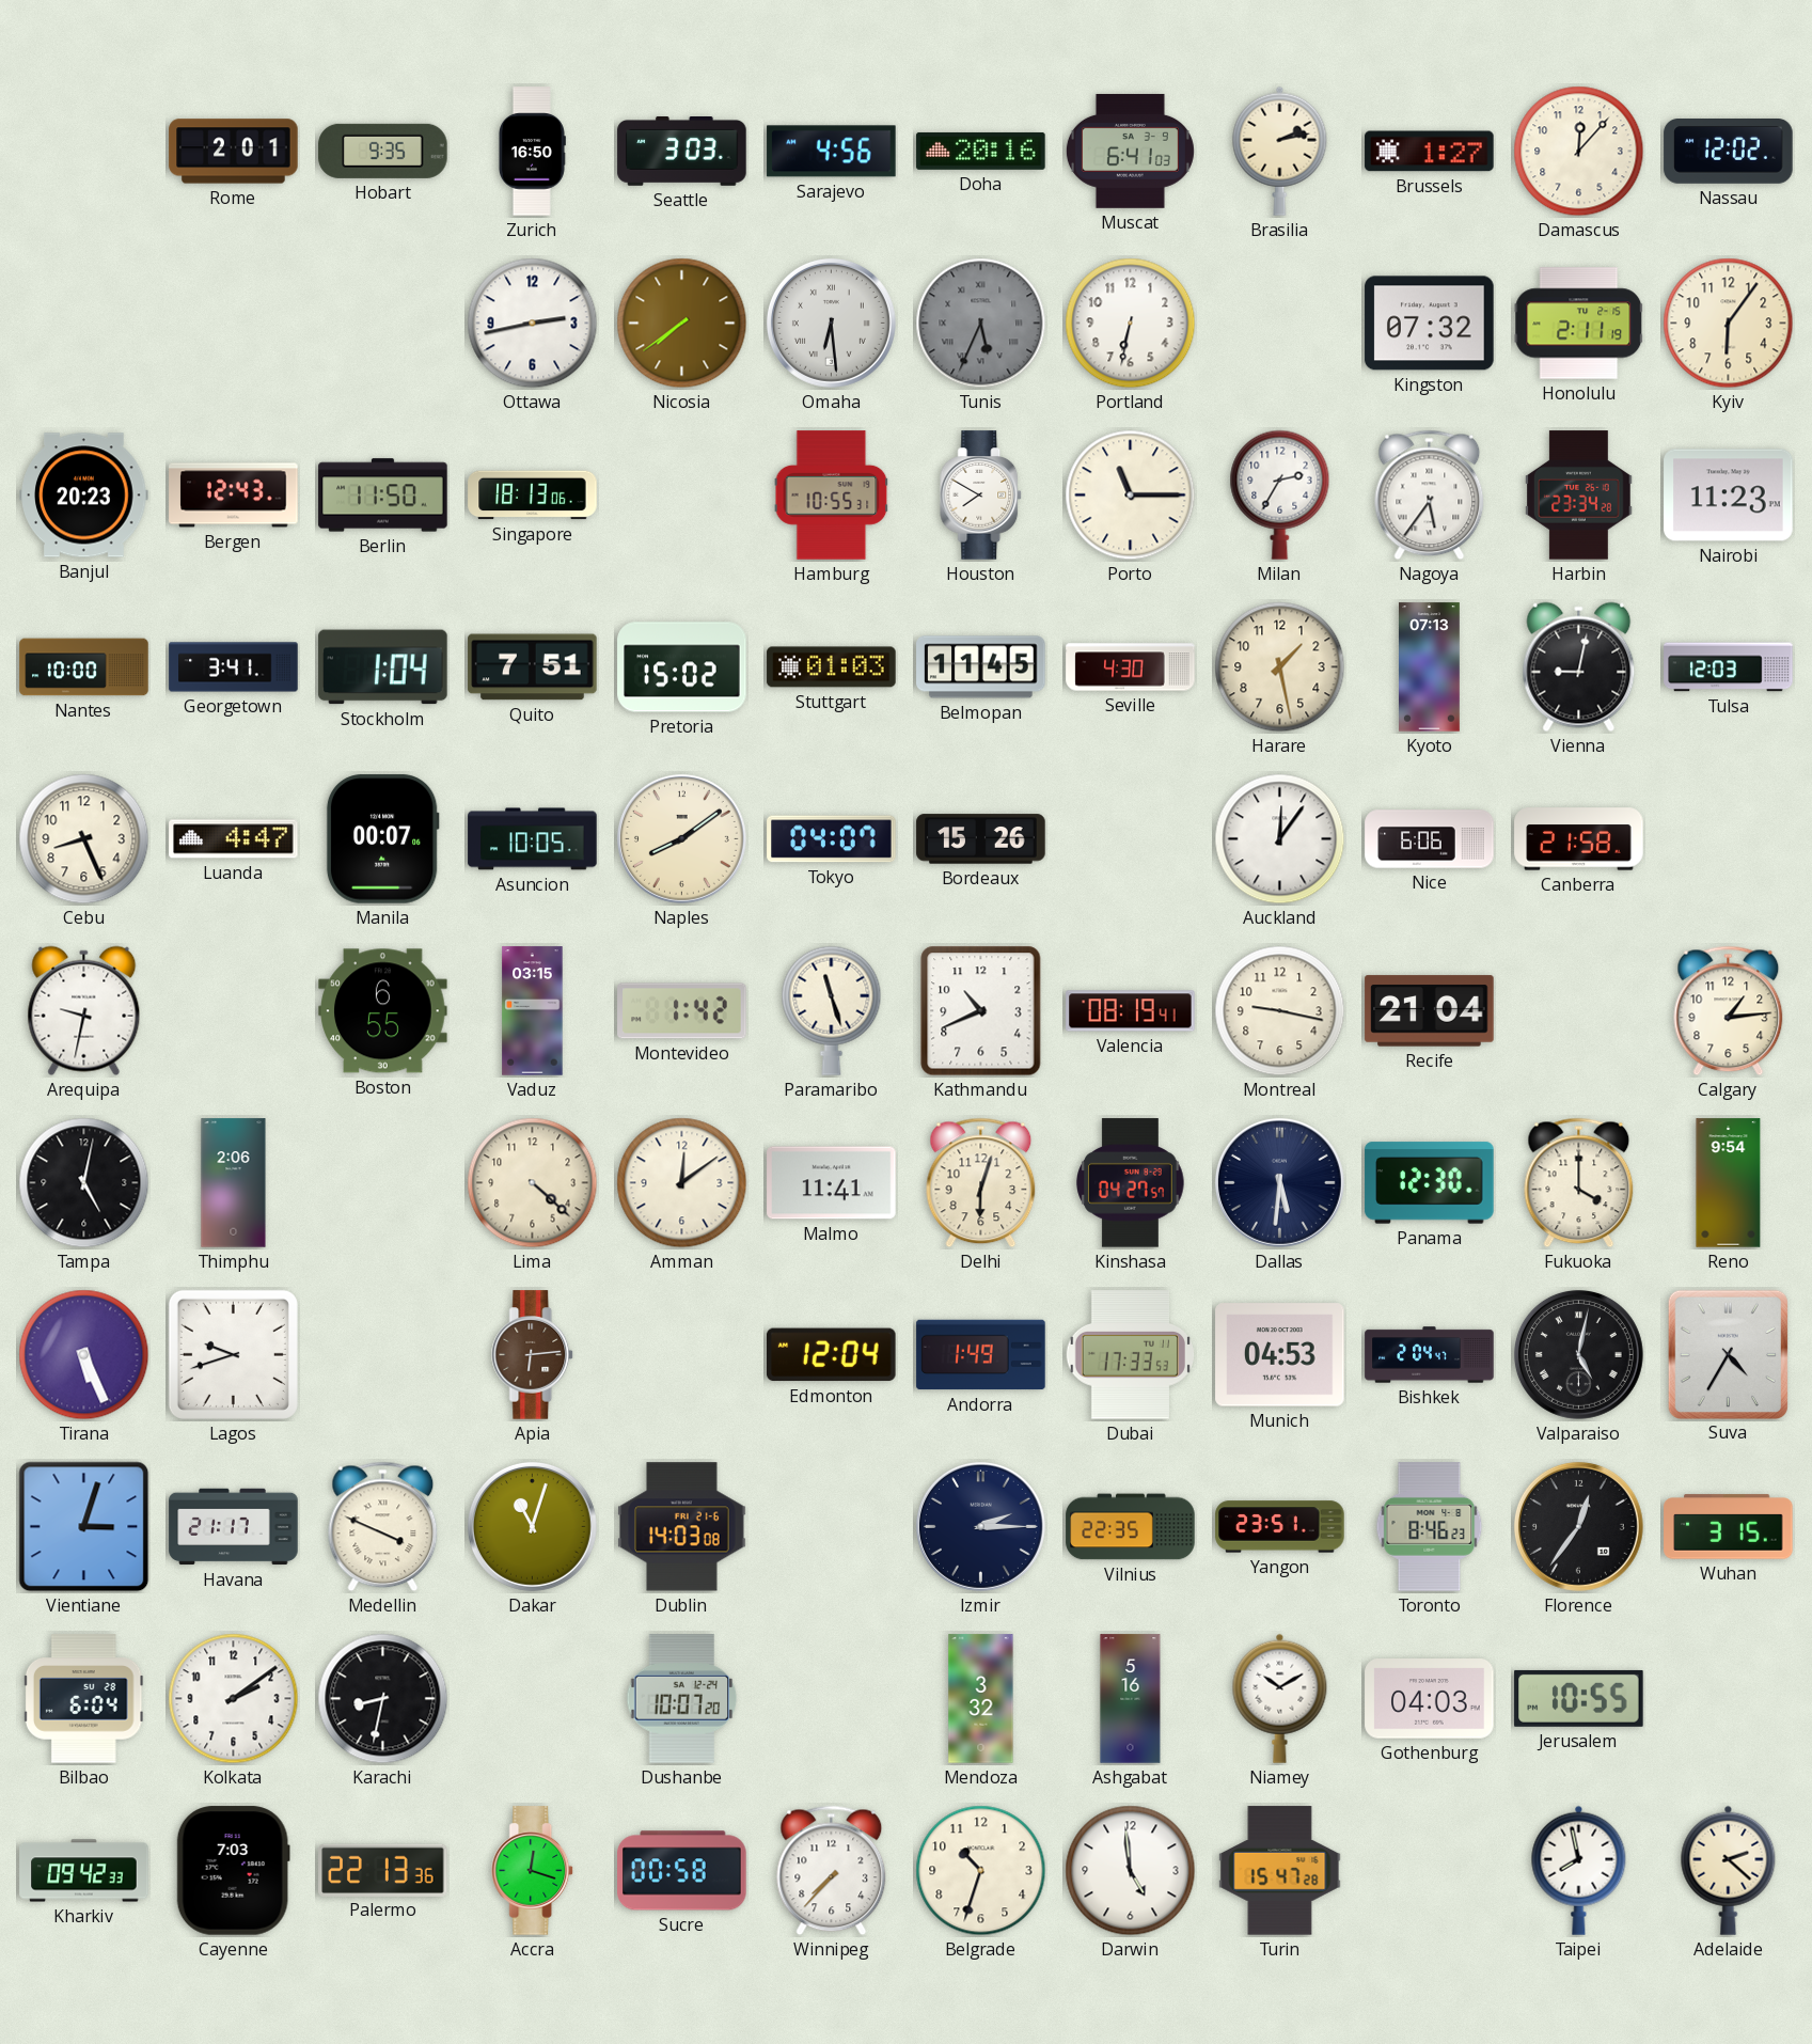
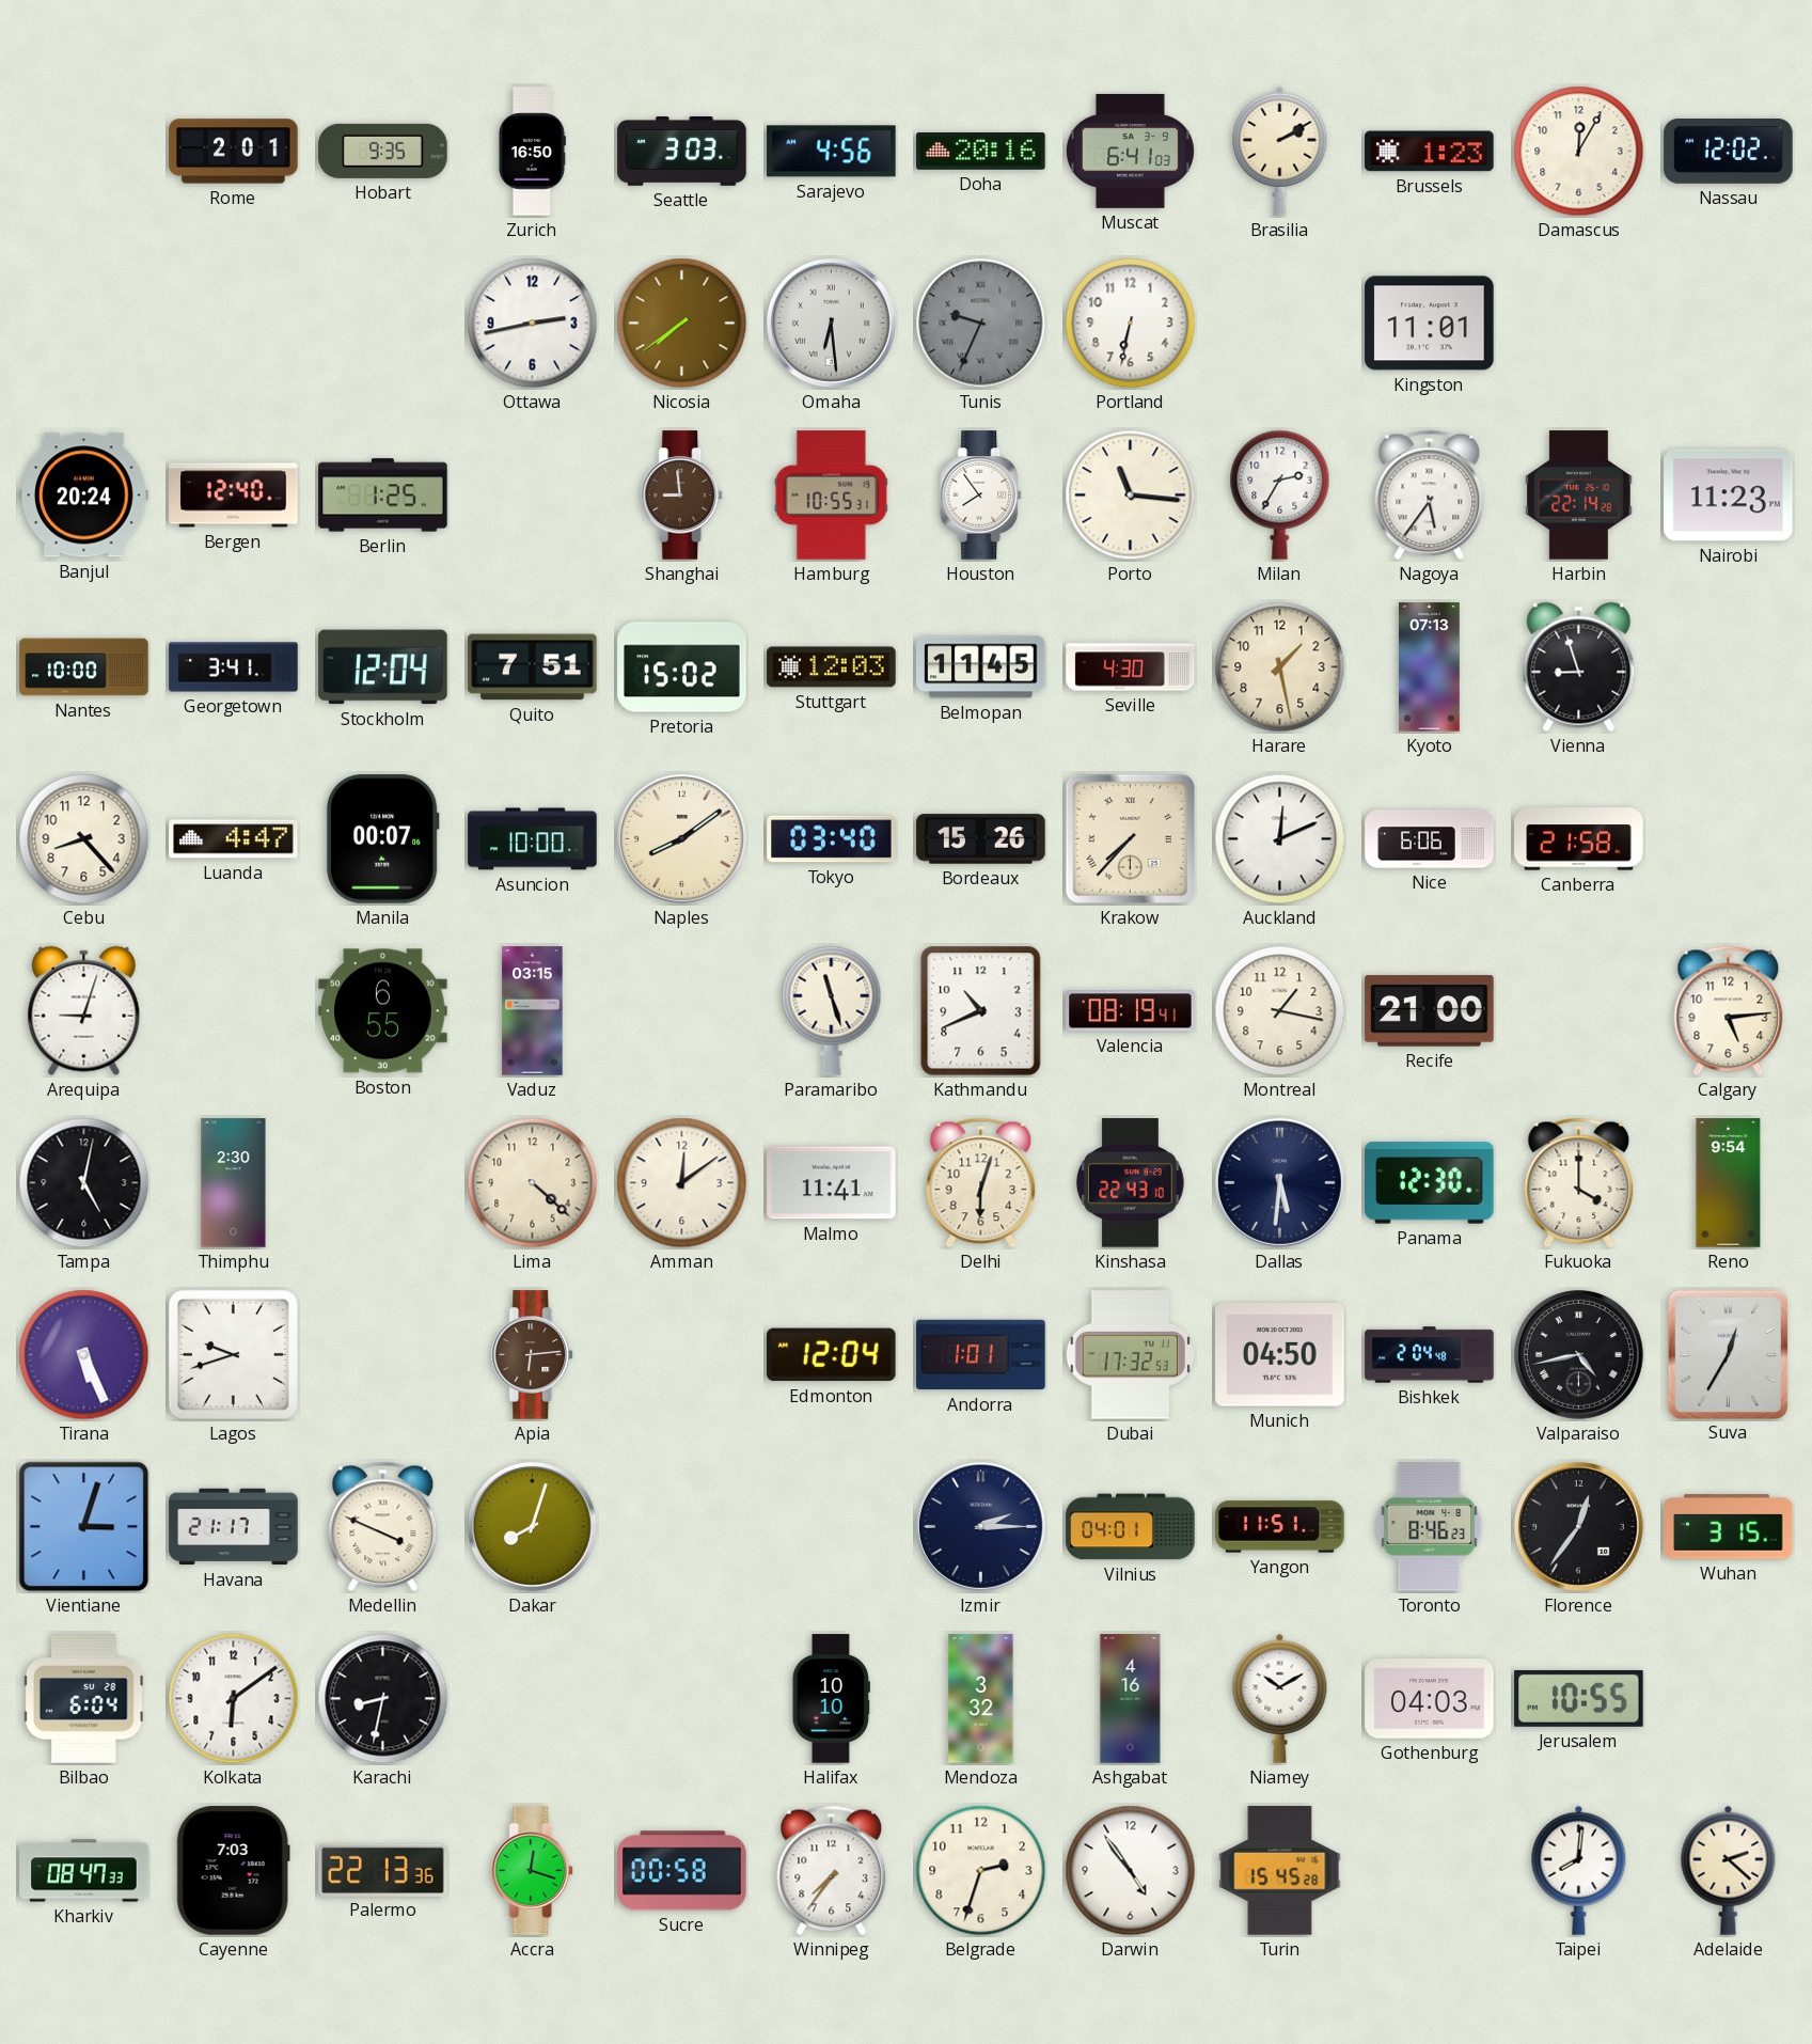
Brasilia: 2:13 -> 2:10
Brussels: 1:27 -> 1:23
Damascus: 12:07 -> 12:05
Tunis: 5:34 -> 9:34
Kingston: 07:32 -> 11:01
Honolulu: 2:11 -> none
Kyiv: 6:06 -> none
Banjul: 20:23 -> 20:24
Bergen: 12:43 -> 12:40
Berlin: 11:50 -> 1:25
Singapore: 18:13 -> none
Shanghai: none -> 8:59
Houston: 7:50 -> 7:54
Porto: 11:15 -> 11:16
Harbin: 23:34 -> 22:14
Stockholm: 1:04 -> 12:04
Stuttgart: 01:03 -> 12:03
Vienna: 9:02 -> 8:57
Tulsa: 12:03 -> none
Cebu: 8:26 -> 8:23
Asuncion: 10:05 -> 10:00
Tokyo: 04:07 -> 03:40
Krakow: none -> 7:37
Auckland: 12:06 -> 12:11
Arequipa: 9:32 -> 9:03
Montevideo: 1:42 -> none
Montreal: 9:17 -> 1:17
Recife: 21:04 -> 21:00
Calgary: 1:14 -> 5:14
Thimphu: 2:06 -> 2:30
Kinshasa: 04:27 -> 22:43
Andorra: 1:49 -> 1:01
Dubai: 17:33 -> 17:32
Munich: 04:53 -> 04:50
Bishkek: 2:04:47 -> 2:04:48
Valparaiso: 5:02 -> 4:43
Suva: 4:35 -> 12:35
Dakar: 11:03 -> 8:03
Dublin: 14:03 -> none
Vilnius: 22:35 -> 04:01
Yangon: 23:51 -> 11:51
Kolkata: 2:09 -> 6:09
Dushanbe: 10:07 -> none
Halifax: none -> 10:10
Ashgabat: 5:16 -> 4:16
Kharkiv: 09:42 -> 08:47
Winnipeg: 7:37 -> 7:36
Belgrade: 10:33 -> 2:33
Darwin: 4:59 -> 4:54
Turin: 15:47 -> 15:45
Taipei: 7:58 -> 8:01
